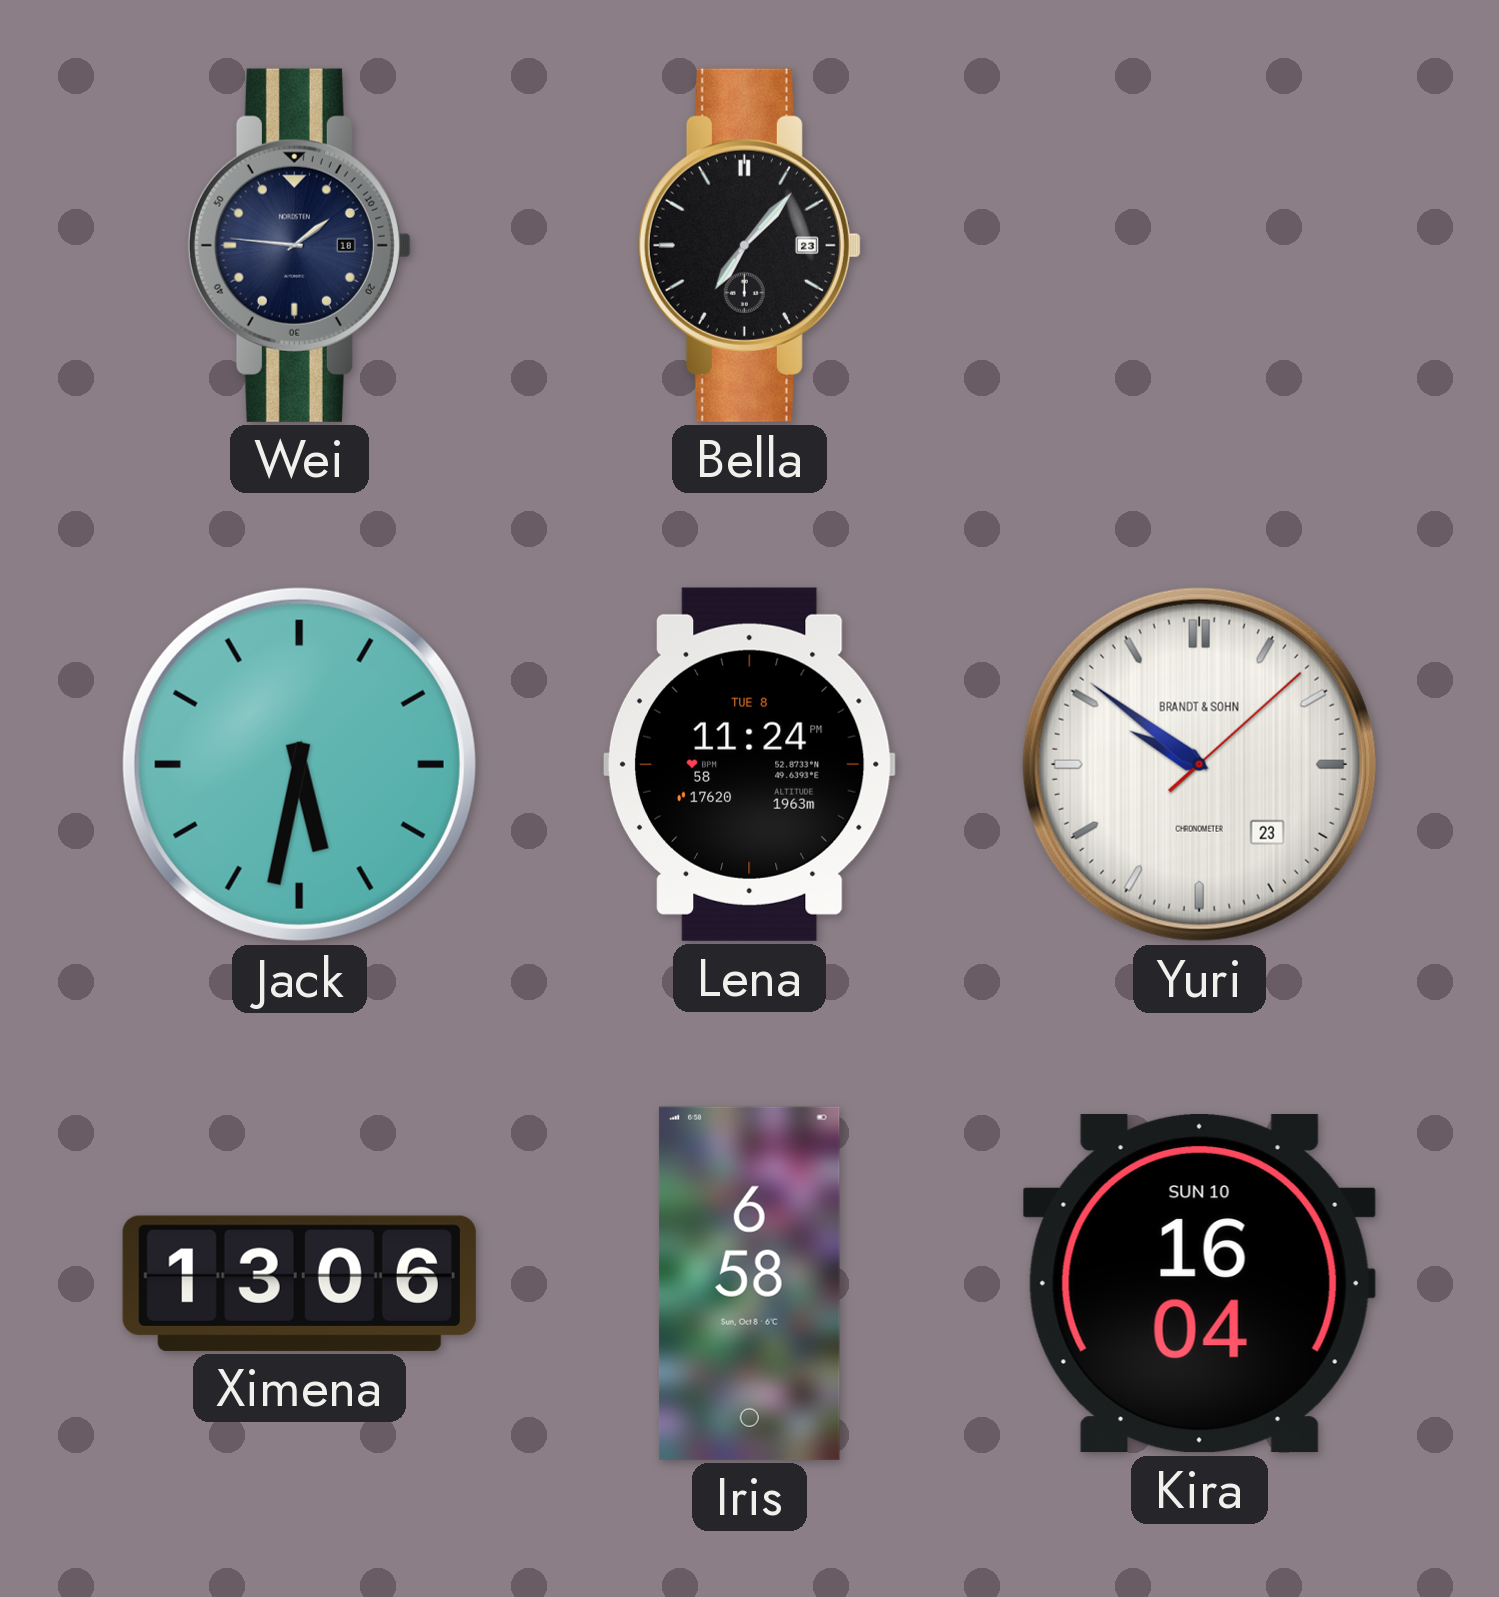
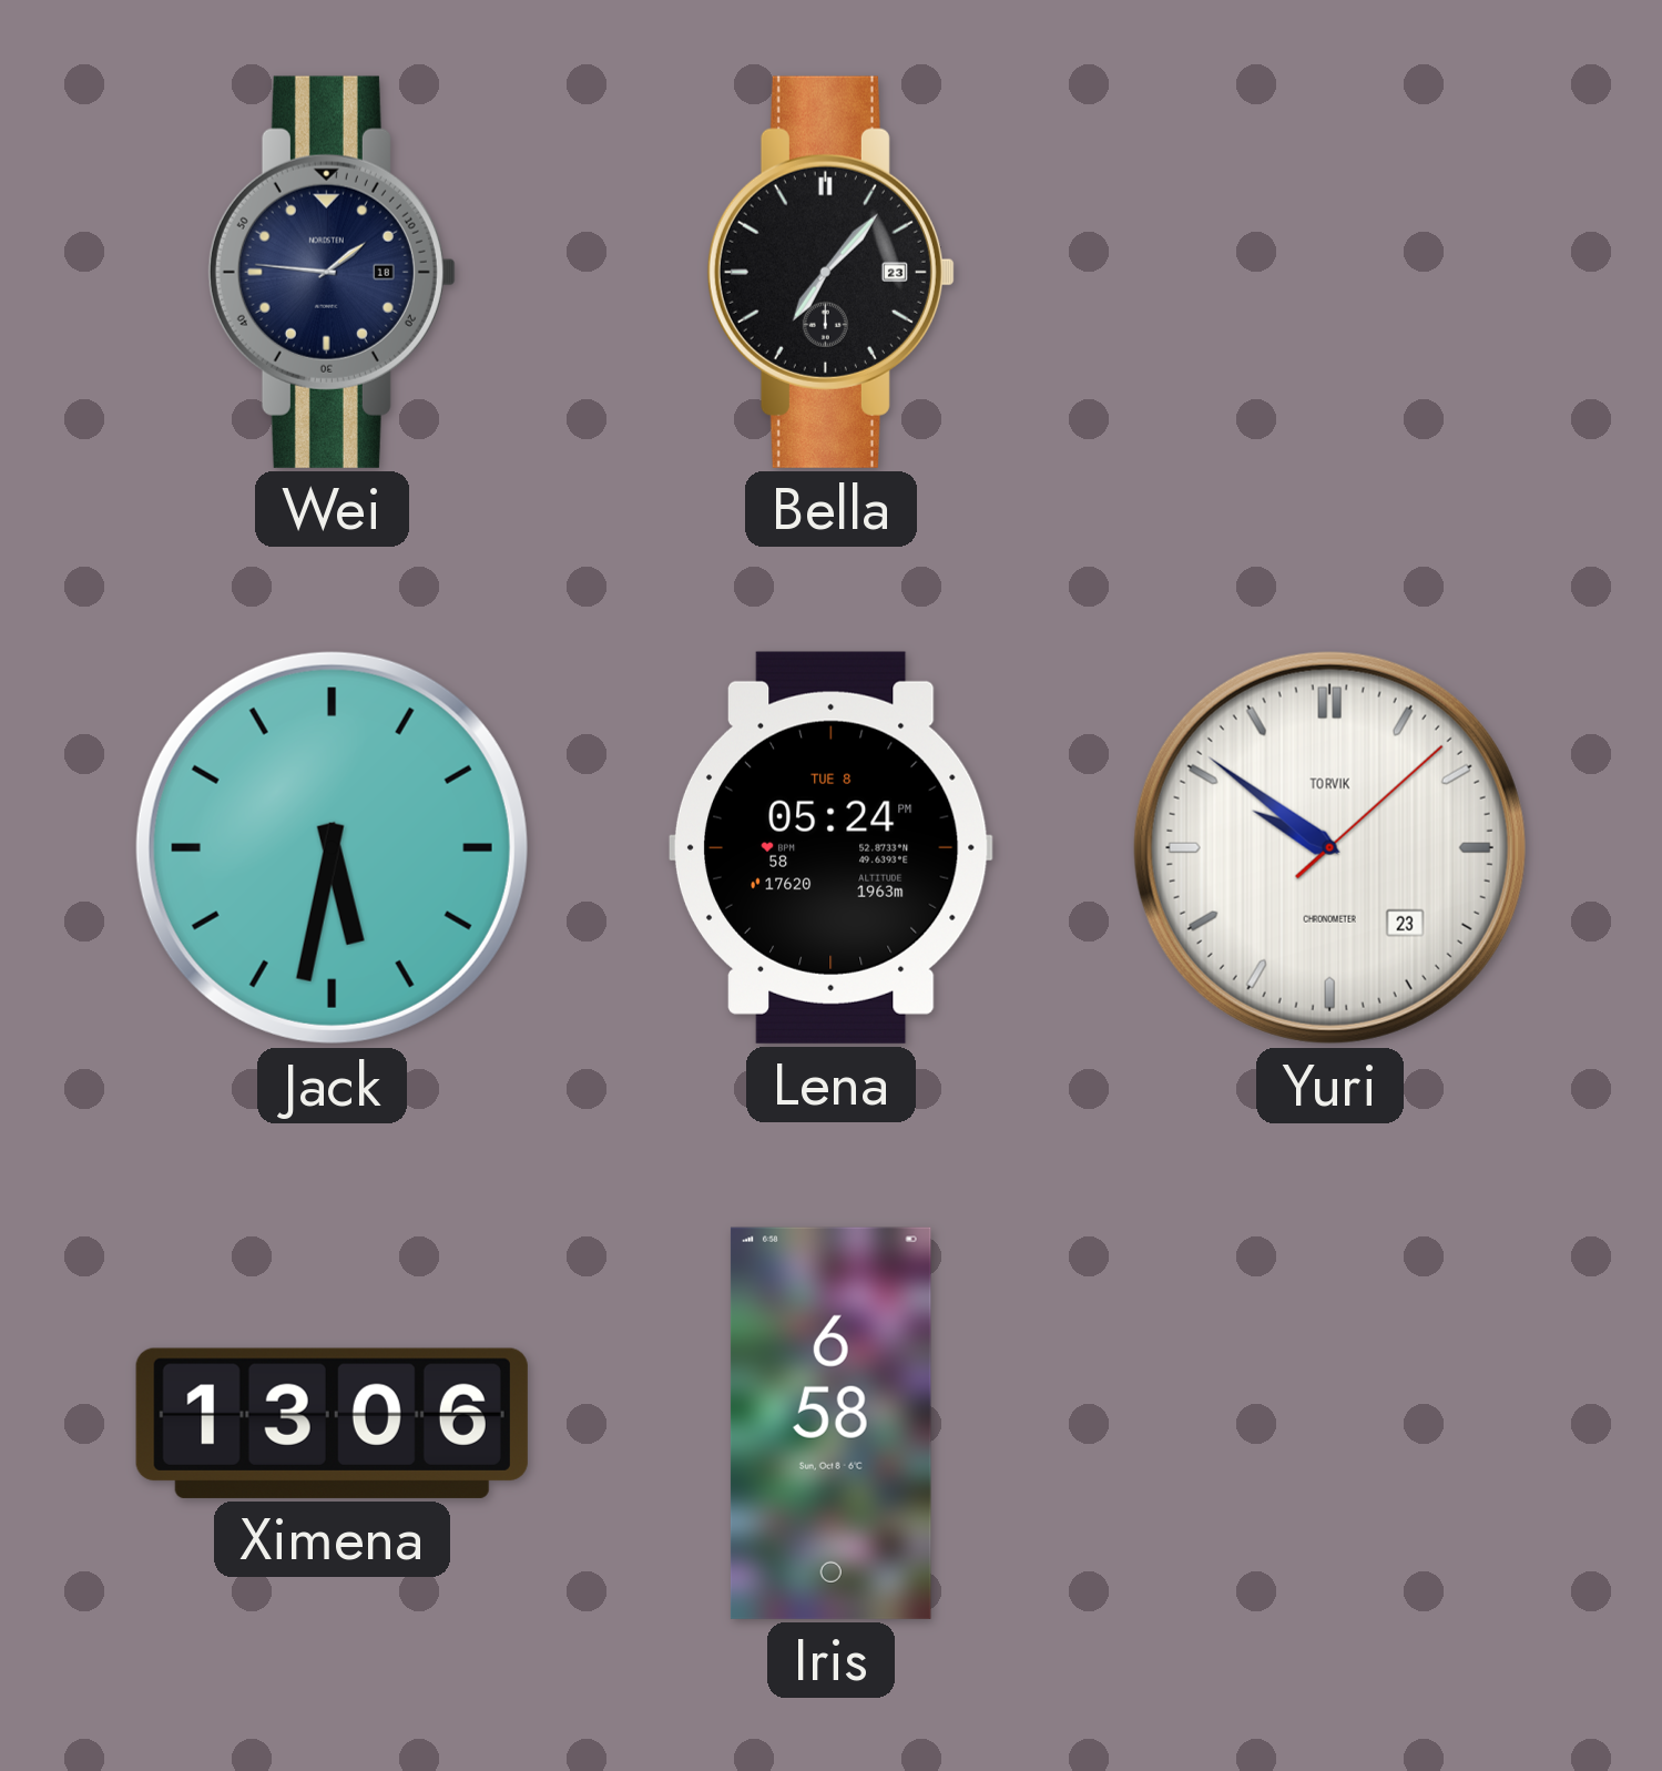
Lena: 11:24 -> 05:24
Yuri brand: BRANDT & SOHN -> TORVIK
Kira: 16:04 -> none
